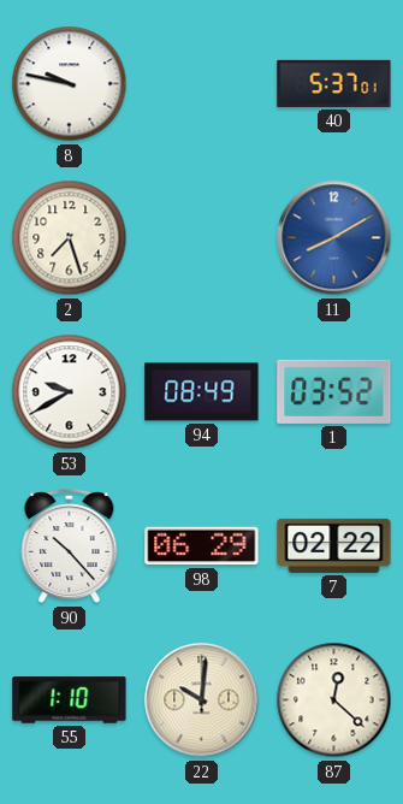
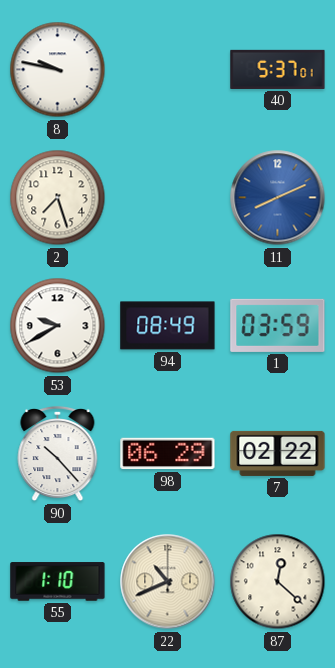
11: 8:10 -> 8:11
1: 03:52 -> 03:59
22: 10:01 -> 10:41
